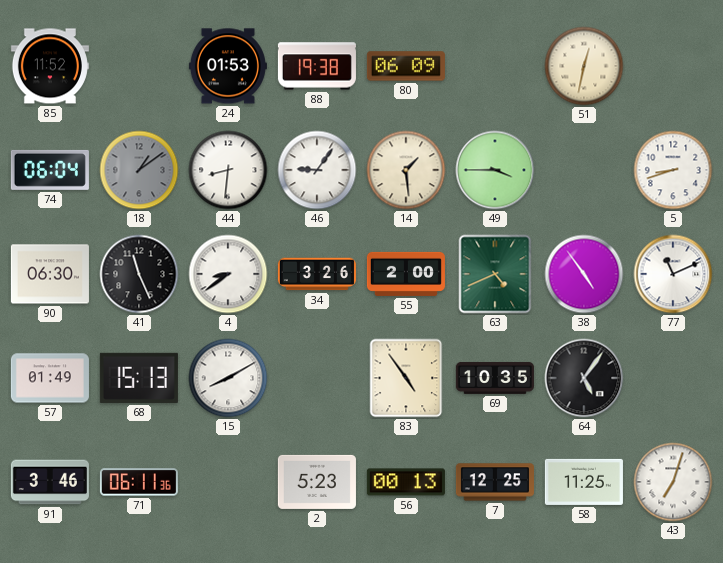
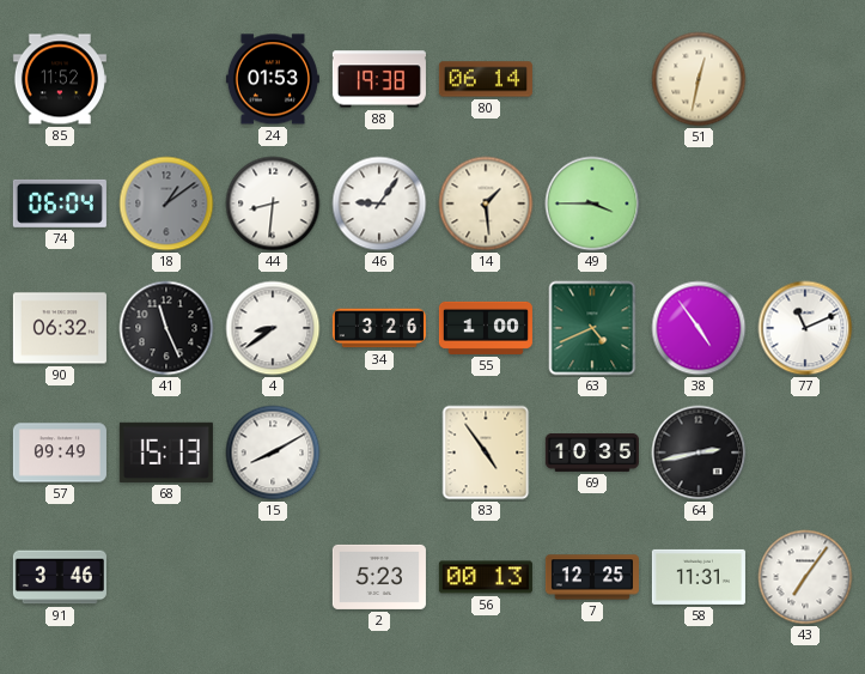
80: 06:09 -> 06:14
5: 8:42 -> none
90: 06:30 -> 06:32
55: 2:00 -> 1:00
57: 01:49 -> 09:49
64: 5:06 -> 2:43
71: 06:11 -> none
58: 11:25 -> 11:31
43: 7:03 -> 7:06
